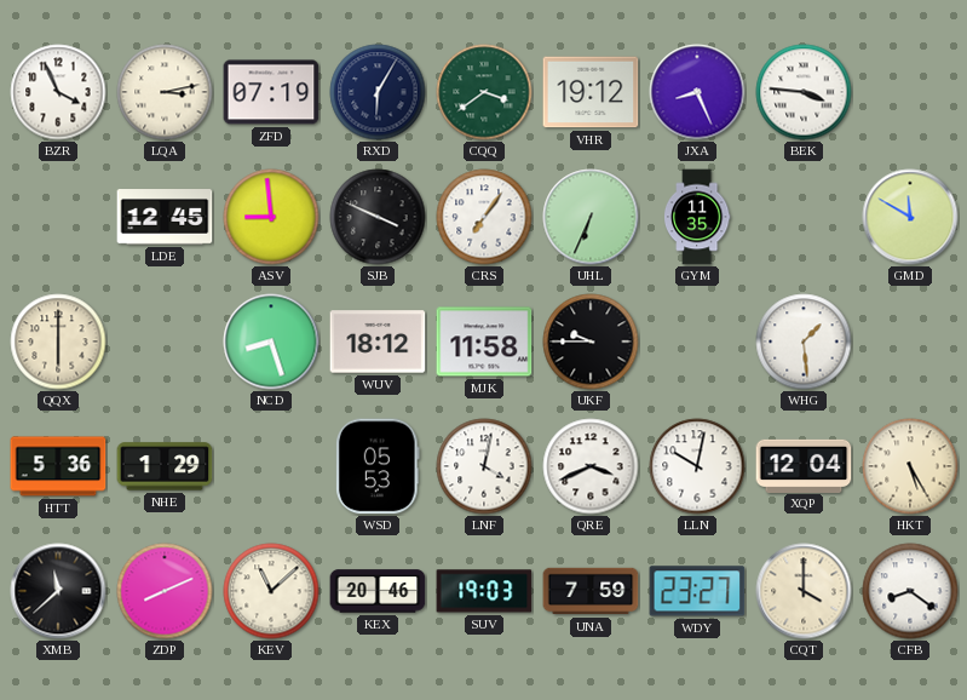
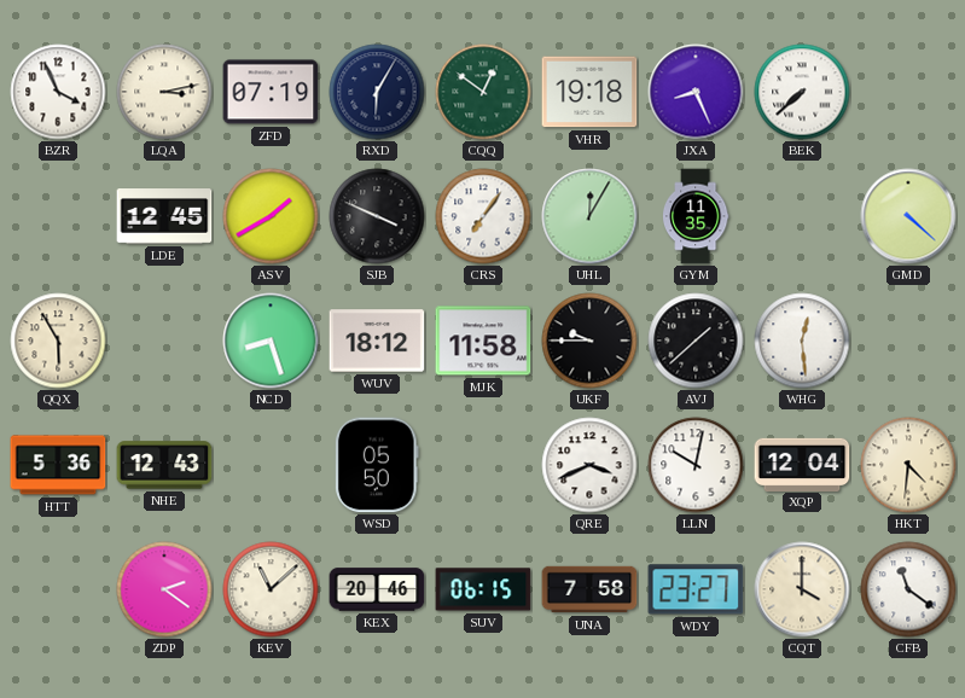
CQQ: 3:39 -> 12:51
VHR: 19:12 -> 19:18
BEK: 3:46 -> 7:38
ASV: 8:59 -> 1:40
UHL: 6:34 -> 12:05
GMD: 11:50 -> 4:22
QQX: 6:00 -> 5:55
AVJ: none -> 1:38
WHG: 1:29 -> 12:29
NHE: 1:29 -> 12:43
WSD: 05:53 -> 05:50
LNF: 4:02 -> none
HKT: 5:25 -> 4:31
XMB: 11:38 -> none
ZDP: 8:11 -> 2:21
SUV: 19:03 -> 06:15
UNA: 7:59 -> 7:58
CFB: 8:21 -> 11:21
